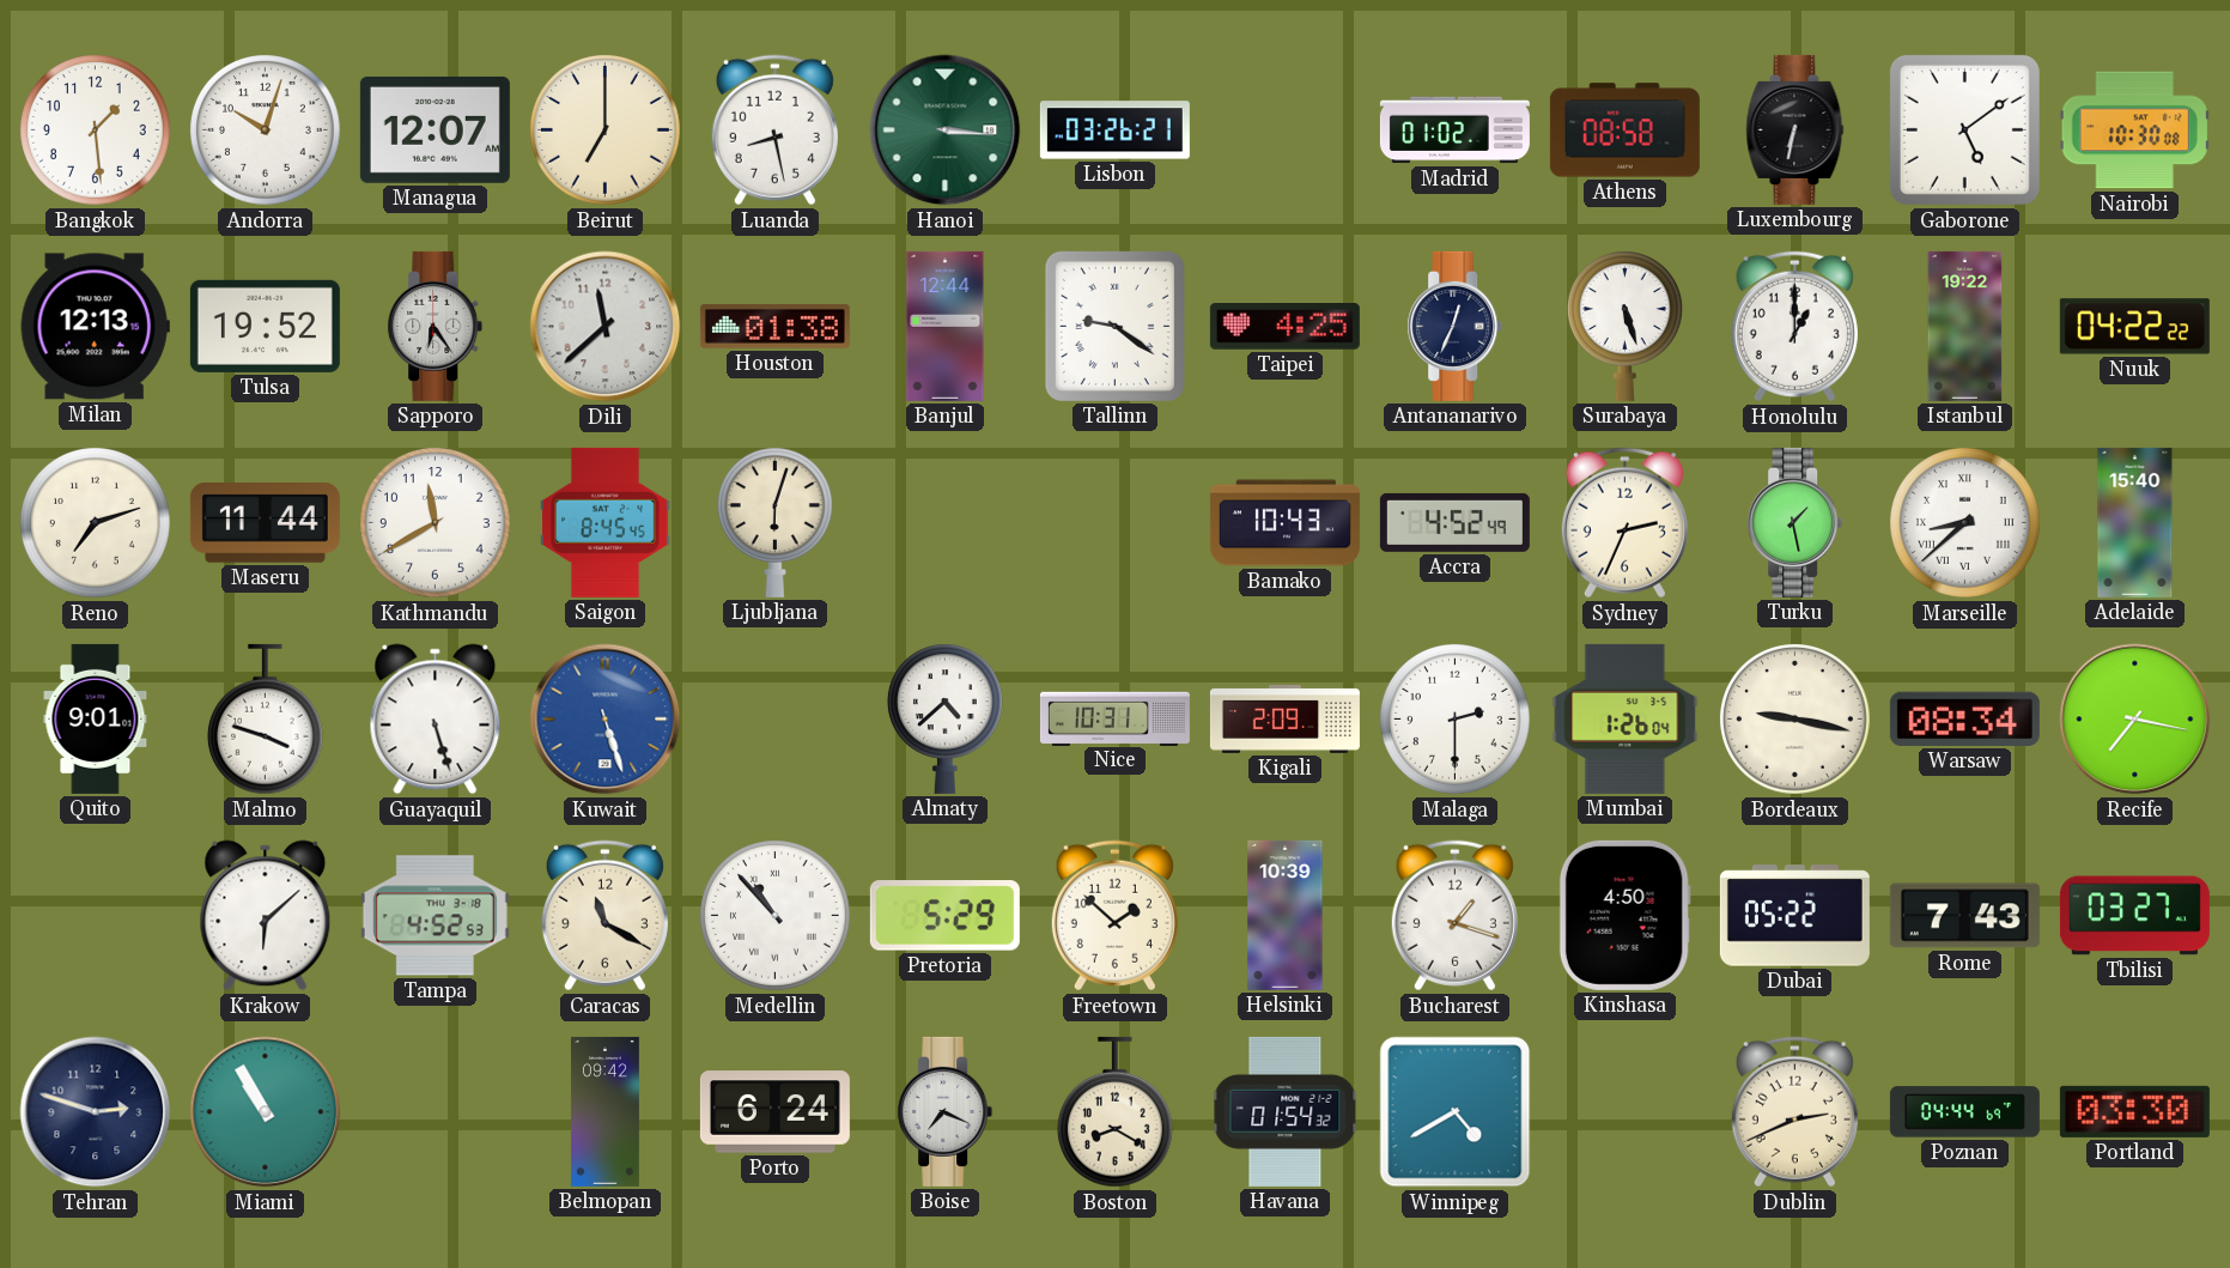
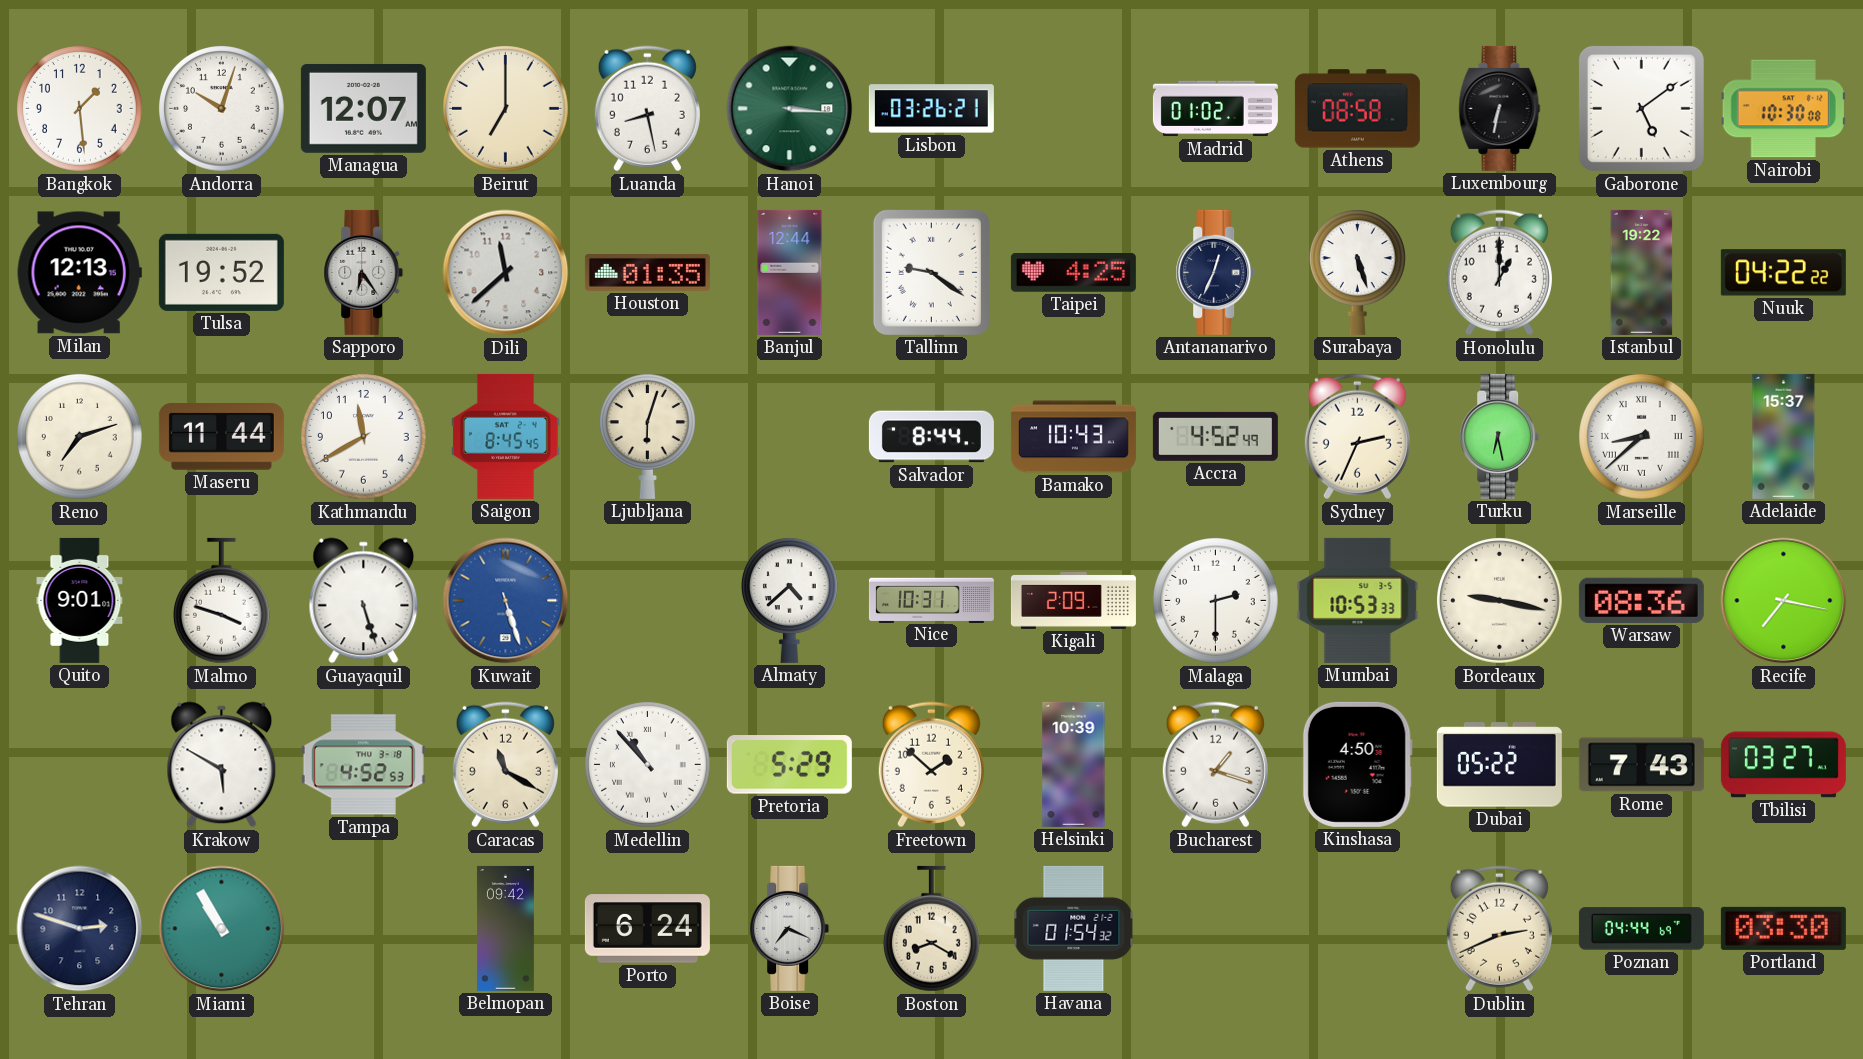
Houston: 01:38 -> 01:35
Salvador: none -> 8:44
Turku: 1:28 -> 6:28
Adelaide: 15:40 -> 15:37
Mumbai: 1:26 -> 10:53
Warsaw: 08:34 -> 08:36
Krakow: 6:08 -> 5:50
Winnipeg: 4:40 -> none
